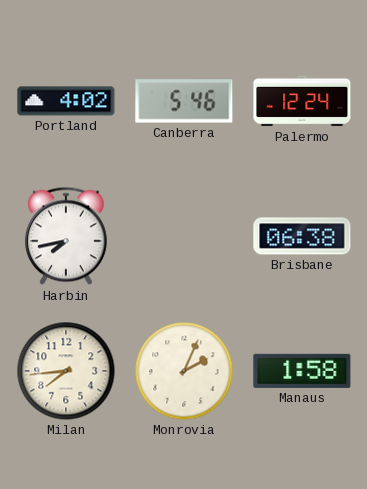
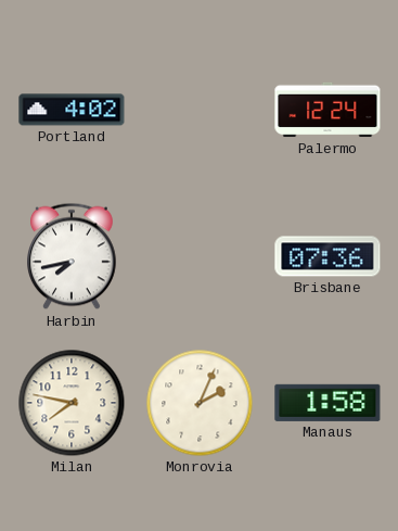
Canberra: 5:46 -> none
Brisbane: 06:38 -> 07:36
Milan: 7:44 -> 7:47
